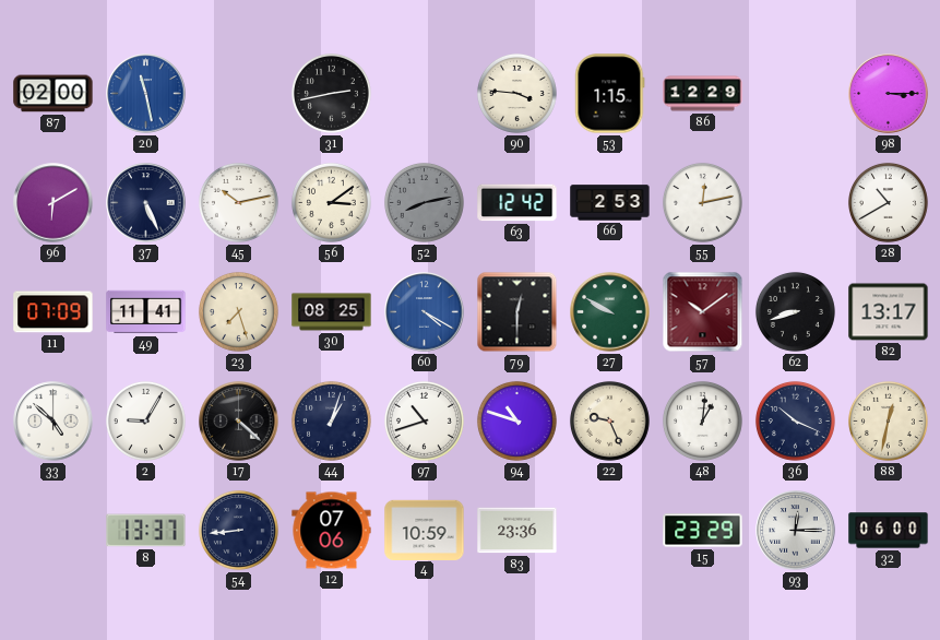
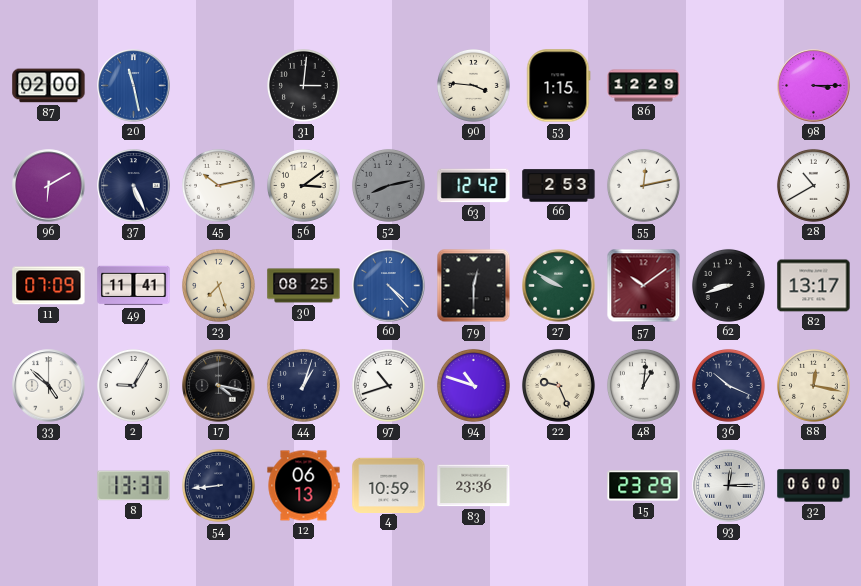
31: 2:43 -> 3:01
60: 4:20 -> 4:23
17: 4:22 -> 4:17
88: 12:32 -> 12:17
12: 07:06 -> 06:13
